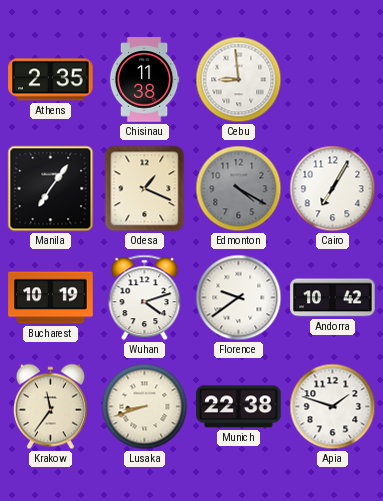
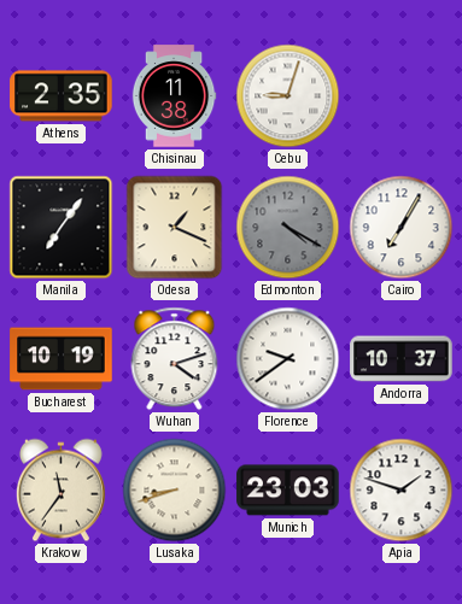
Cebu: 8:59 -> 9:03
Andorra: 10:42 -> 10:37
Munich: 22:38 -> 23:03
